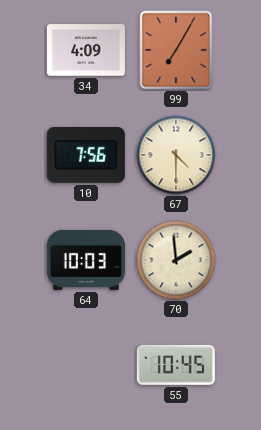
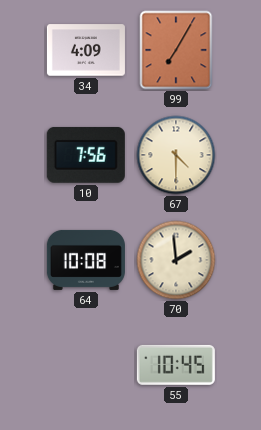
64: 10:03 -> 10:08
